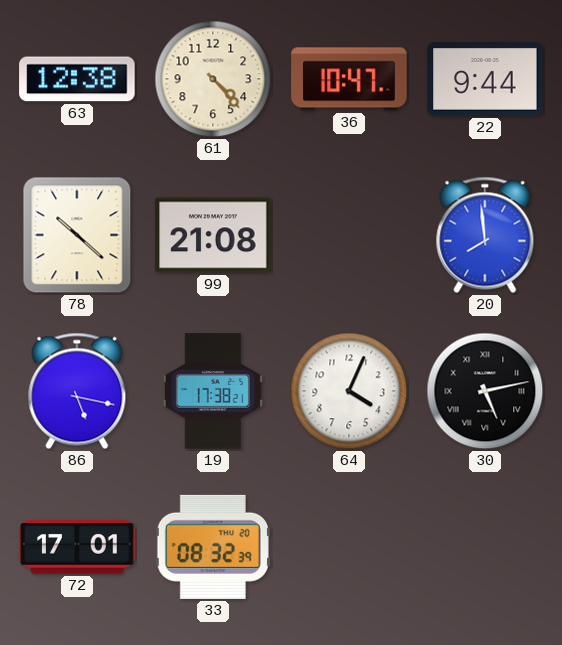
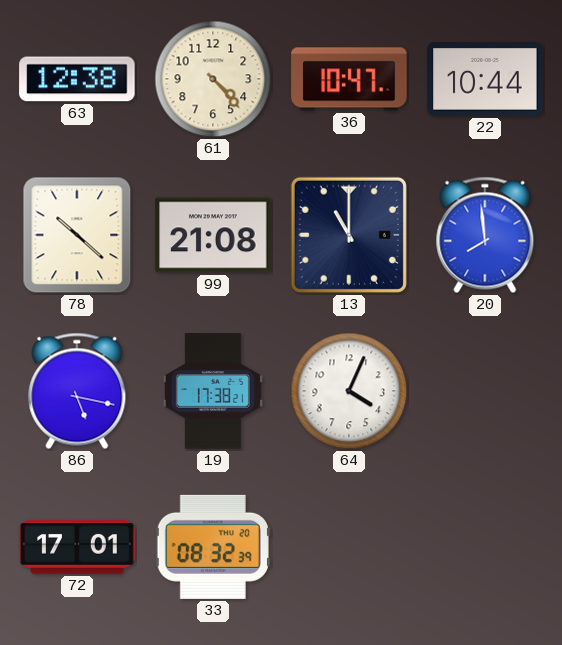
22: 9:44 -> 10:44
13: none -> 11:00
30: 5:13 -> none
